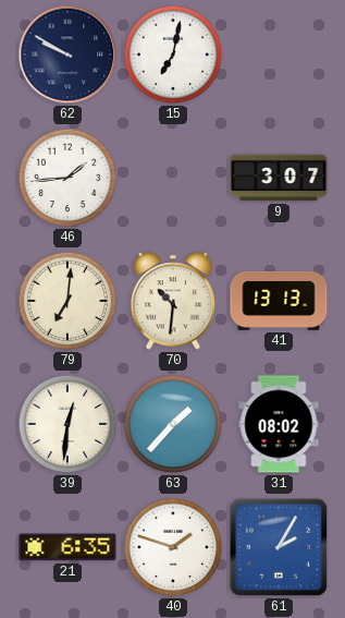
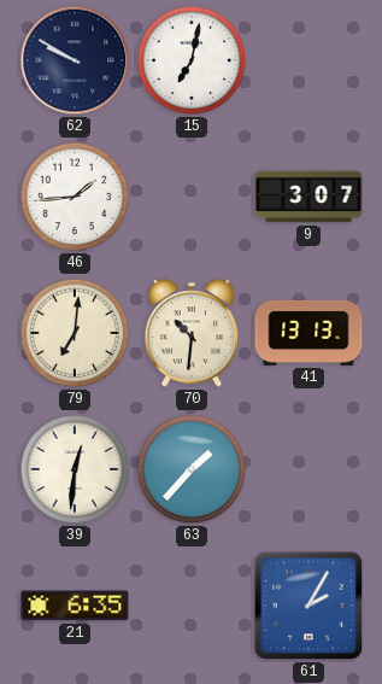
31: 08:02 -> none
40: 1:48 -> none
